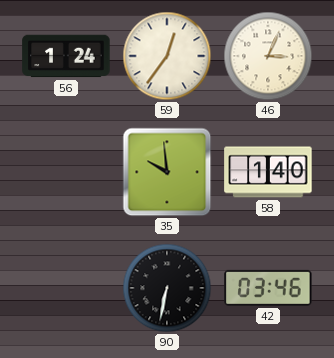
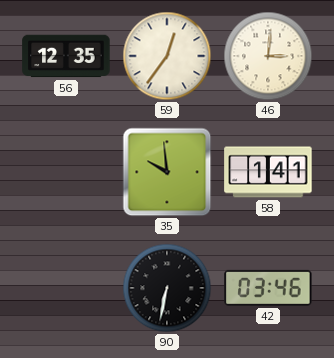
56: 1:24 -> 12:35
46: 3:04 -> 3:01
58: 1:40 -> 1:41
